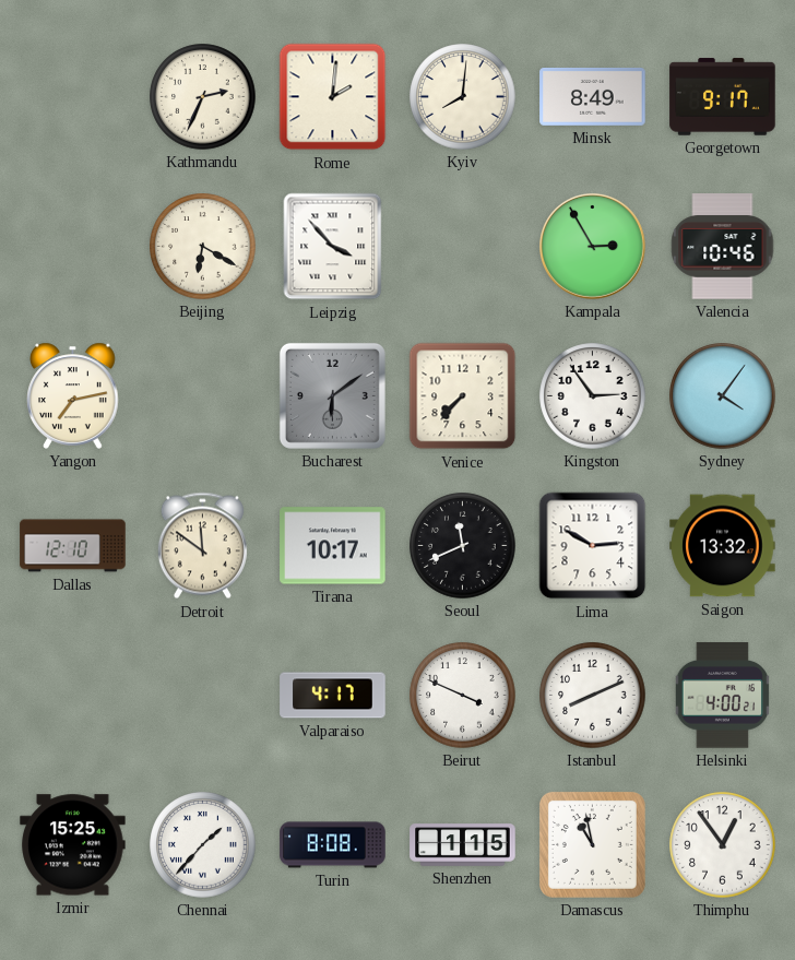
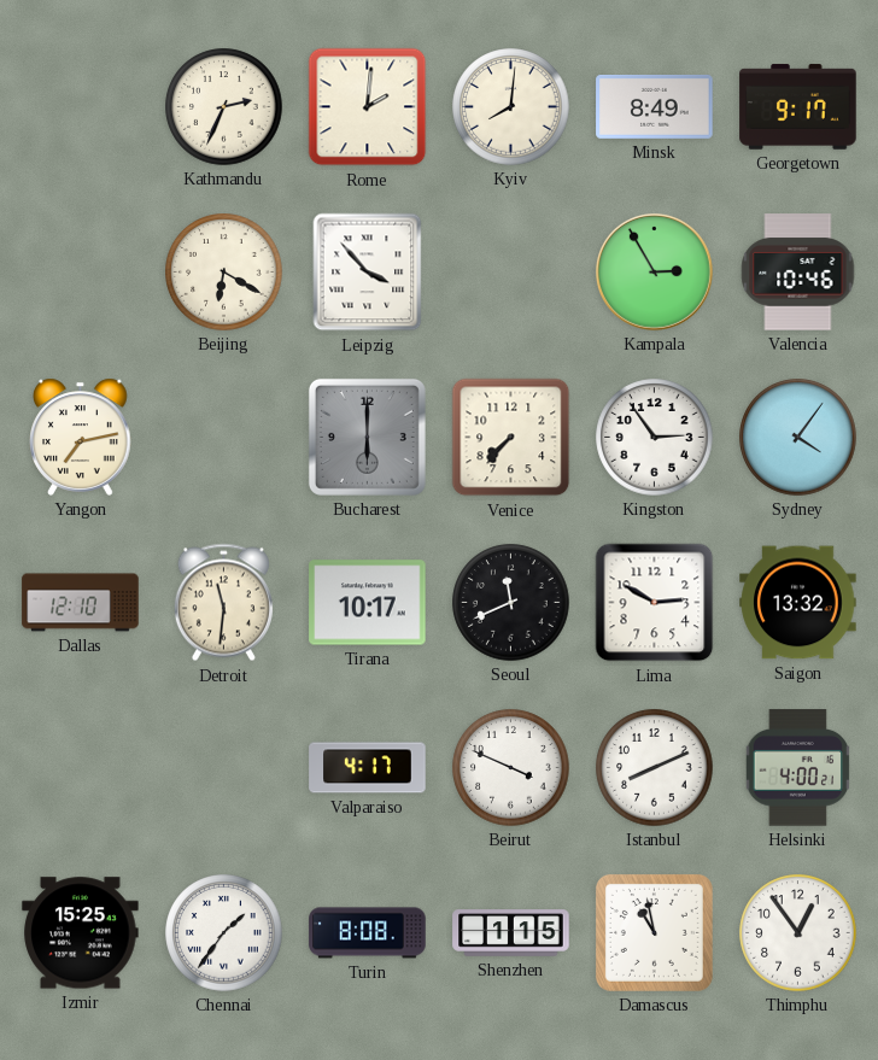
Bucharest: 6:09 -> 6:00
Detroit: 11:51 -> 11:31
Chennai: 1:37 -> 1:36
